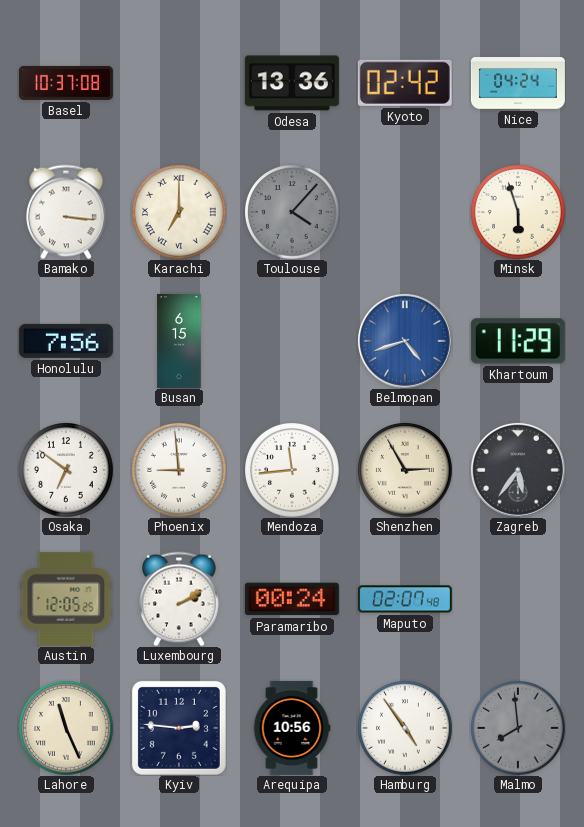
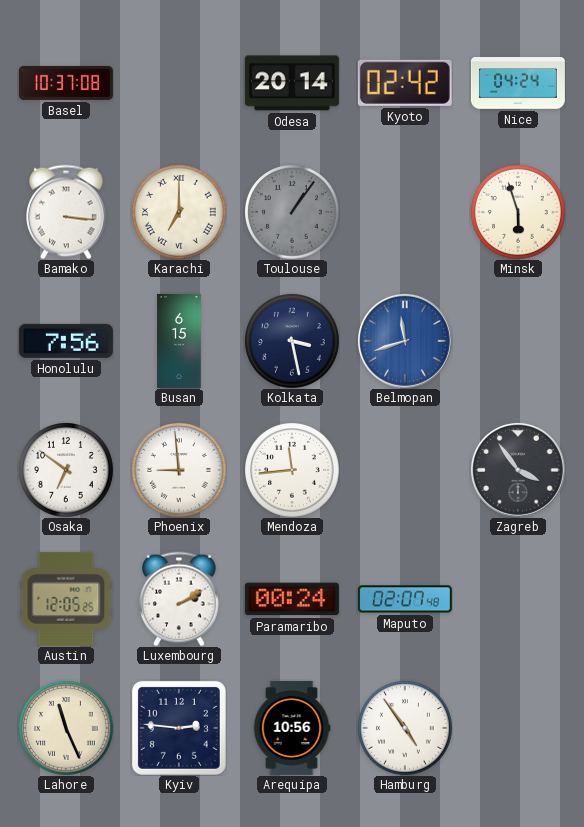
Odesa: 13:36 -> 20:14
Toulouse: 4:07 -> 1:06
Kolkata: none -> 3:28
Belmopan: 4:42 -> 11:42
Khartoum: 11:29 -> none
Shenzhen: 2:55 -> none
Zagreb: 5:36 -> 3:54
Malmo: 7:59 -> none
